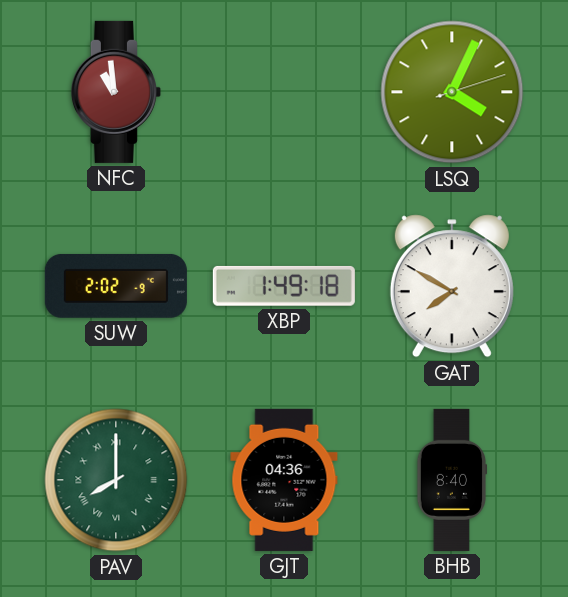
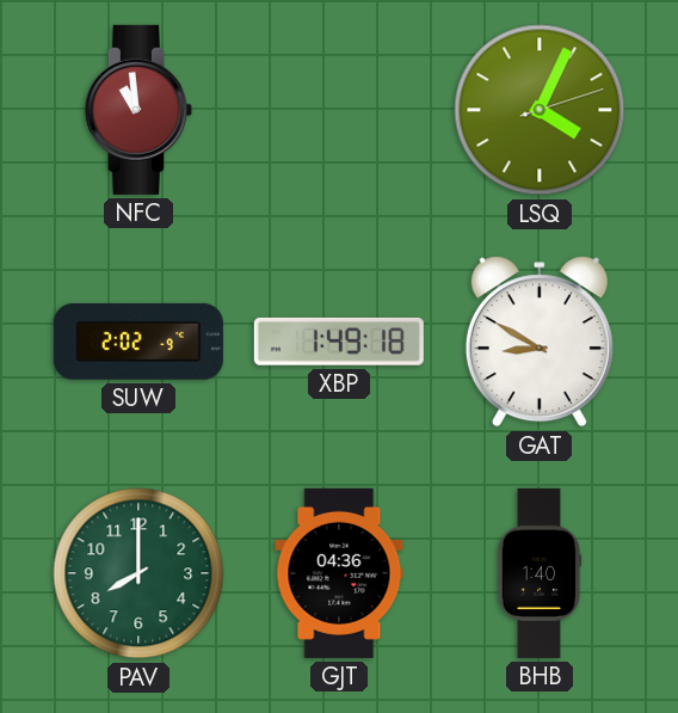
GAT: 7:50 -> 8:50
PAV numerals: Roman -> Arabic
BHB: 8:40 -> 1:40
